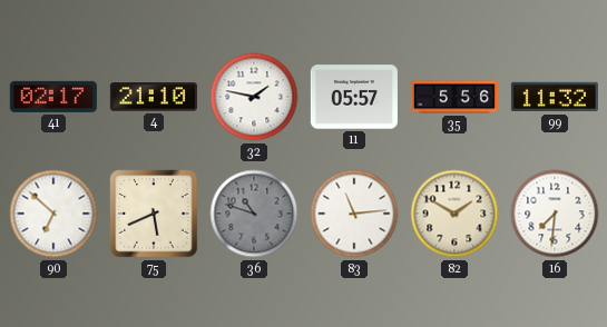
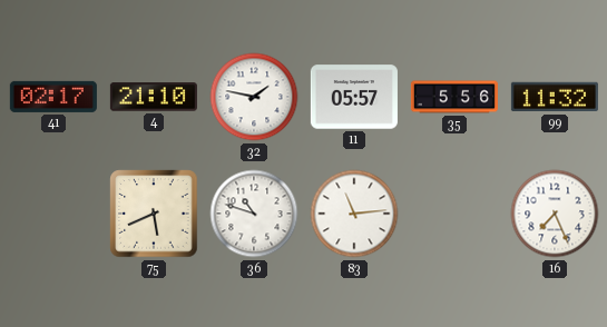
90: 6:52 -> none
36 dial: grey -> white
82: 1:50 -> none
16: 7:31 -> 7:26
